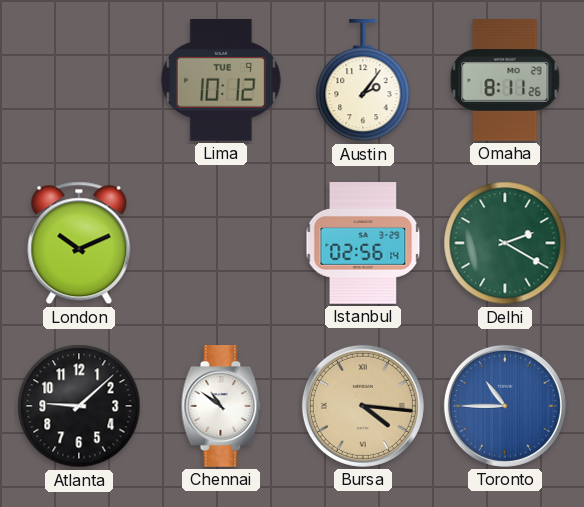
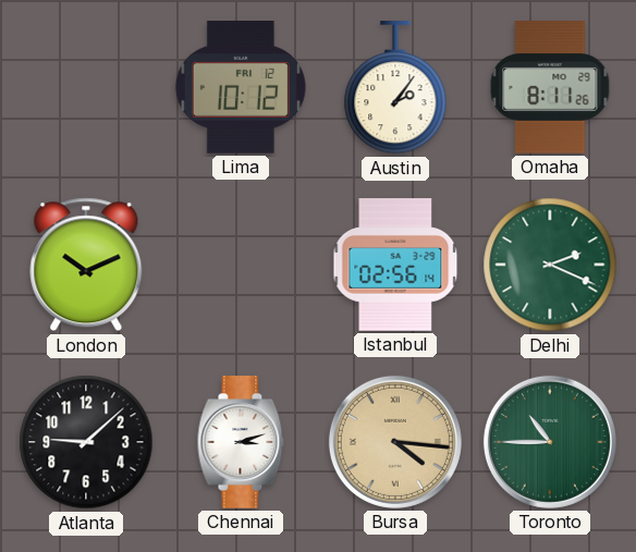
Lima date: TUE 9 -> FRI 12
Delhi: 2:20 -> 2:19
Chennai: 10:51 -> 3:12
Toronto dial: blue -> green
